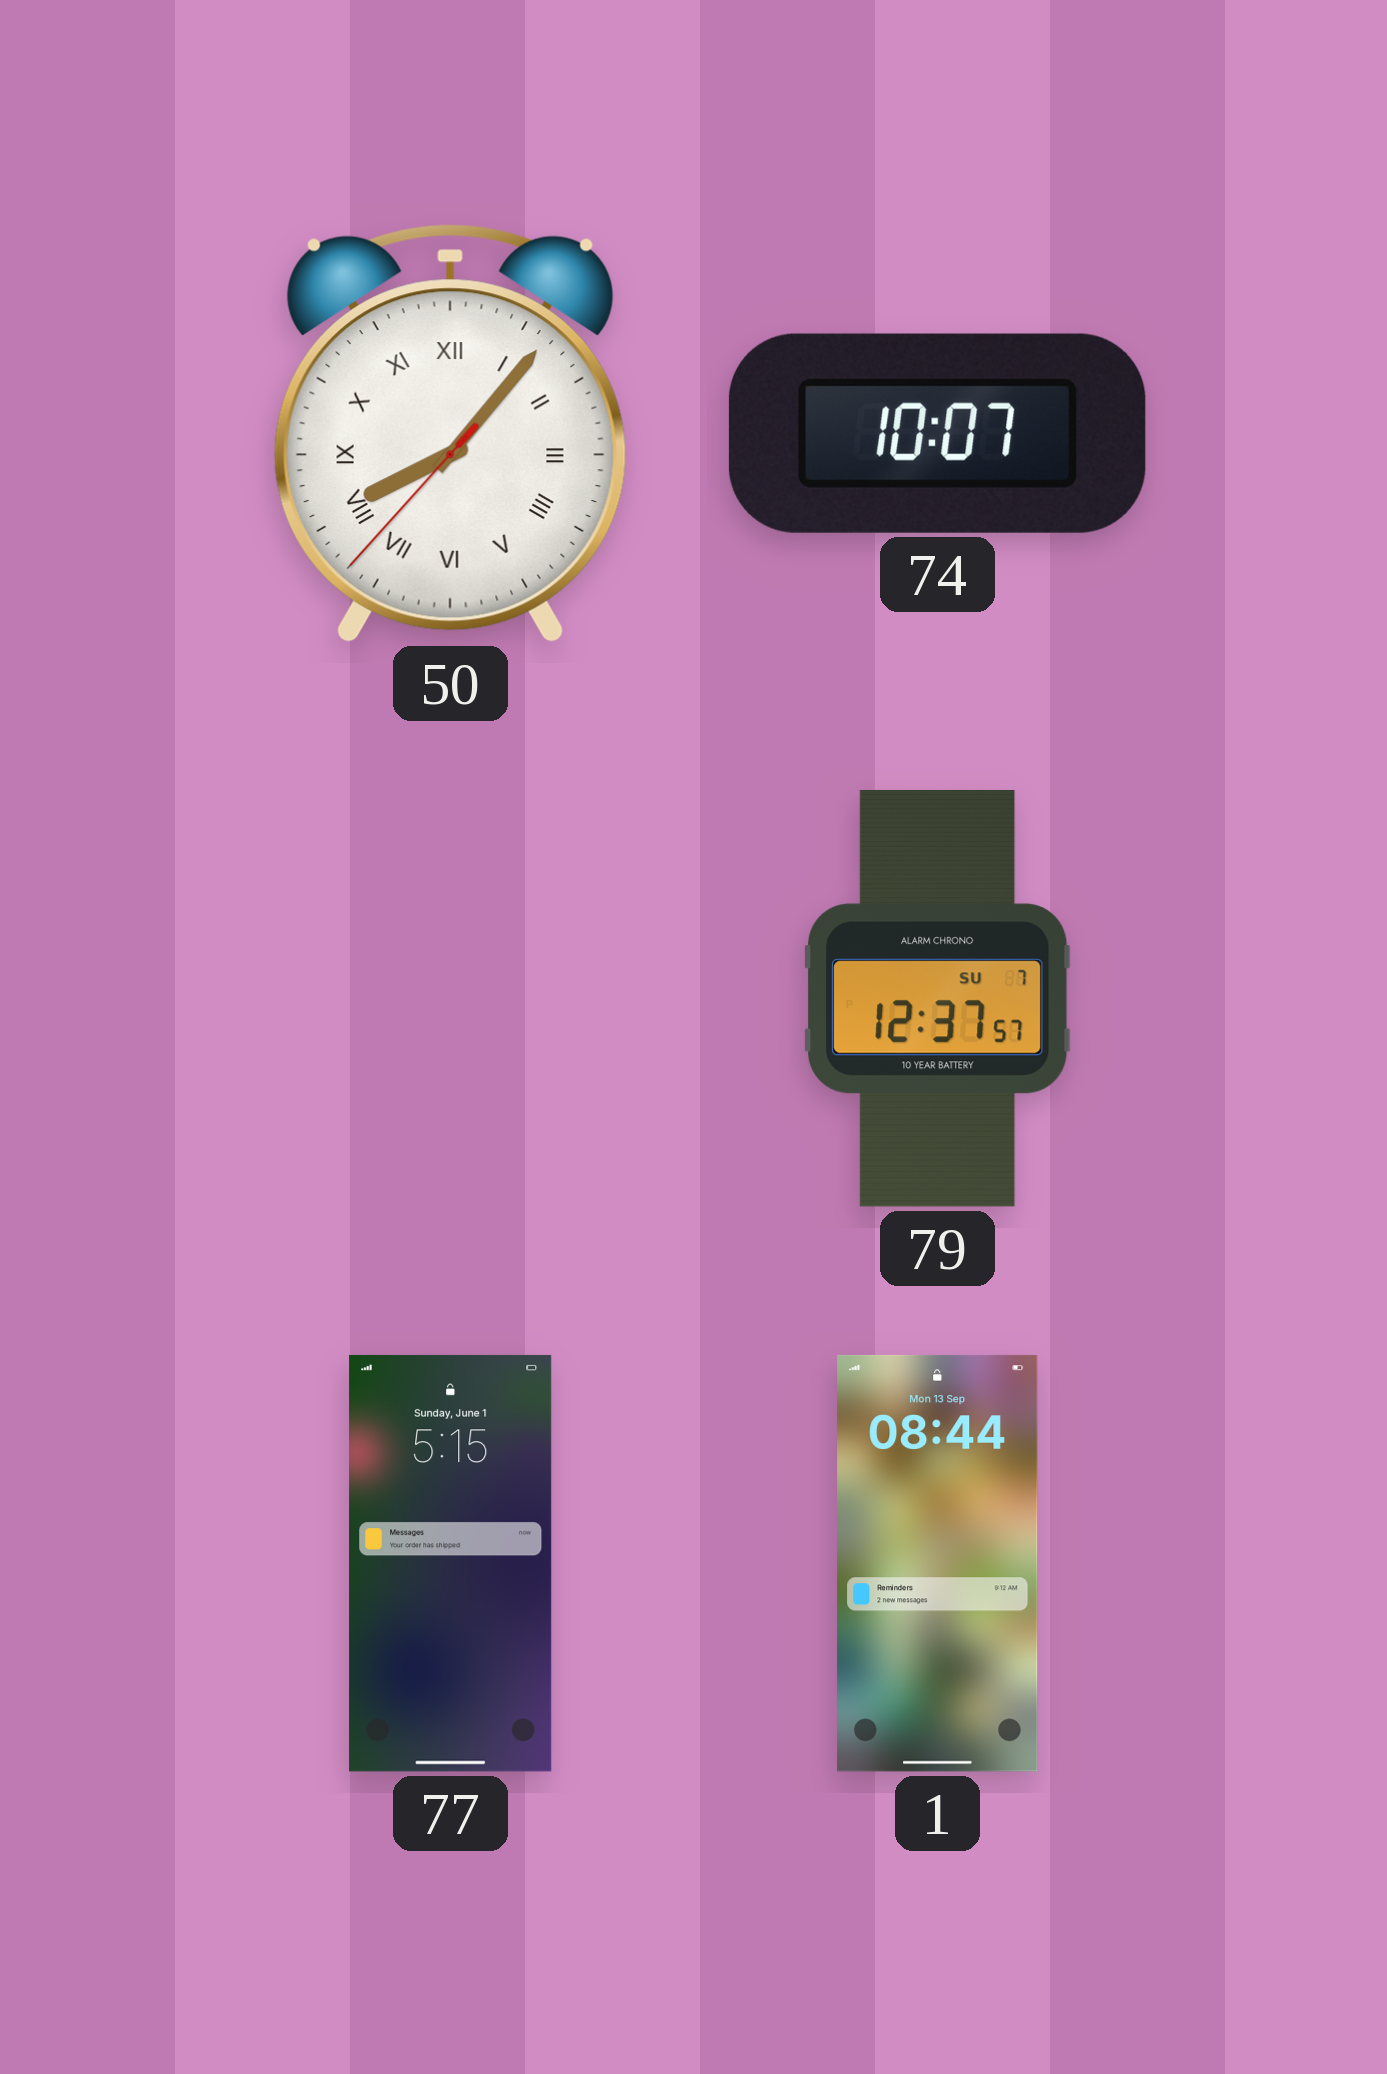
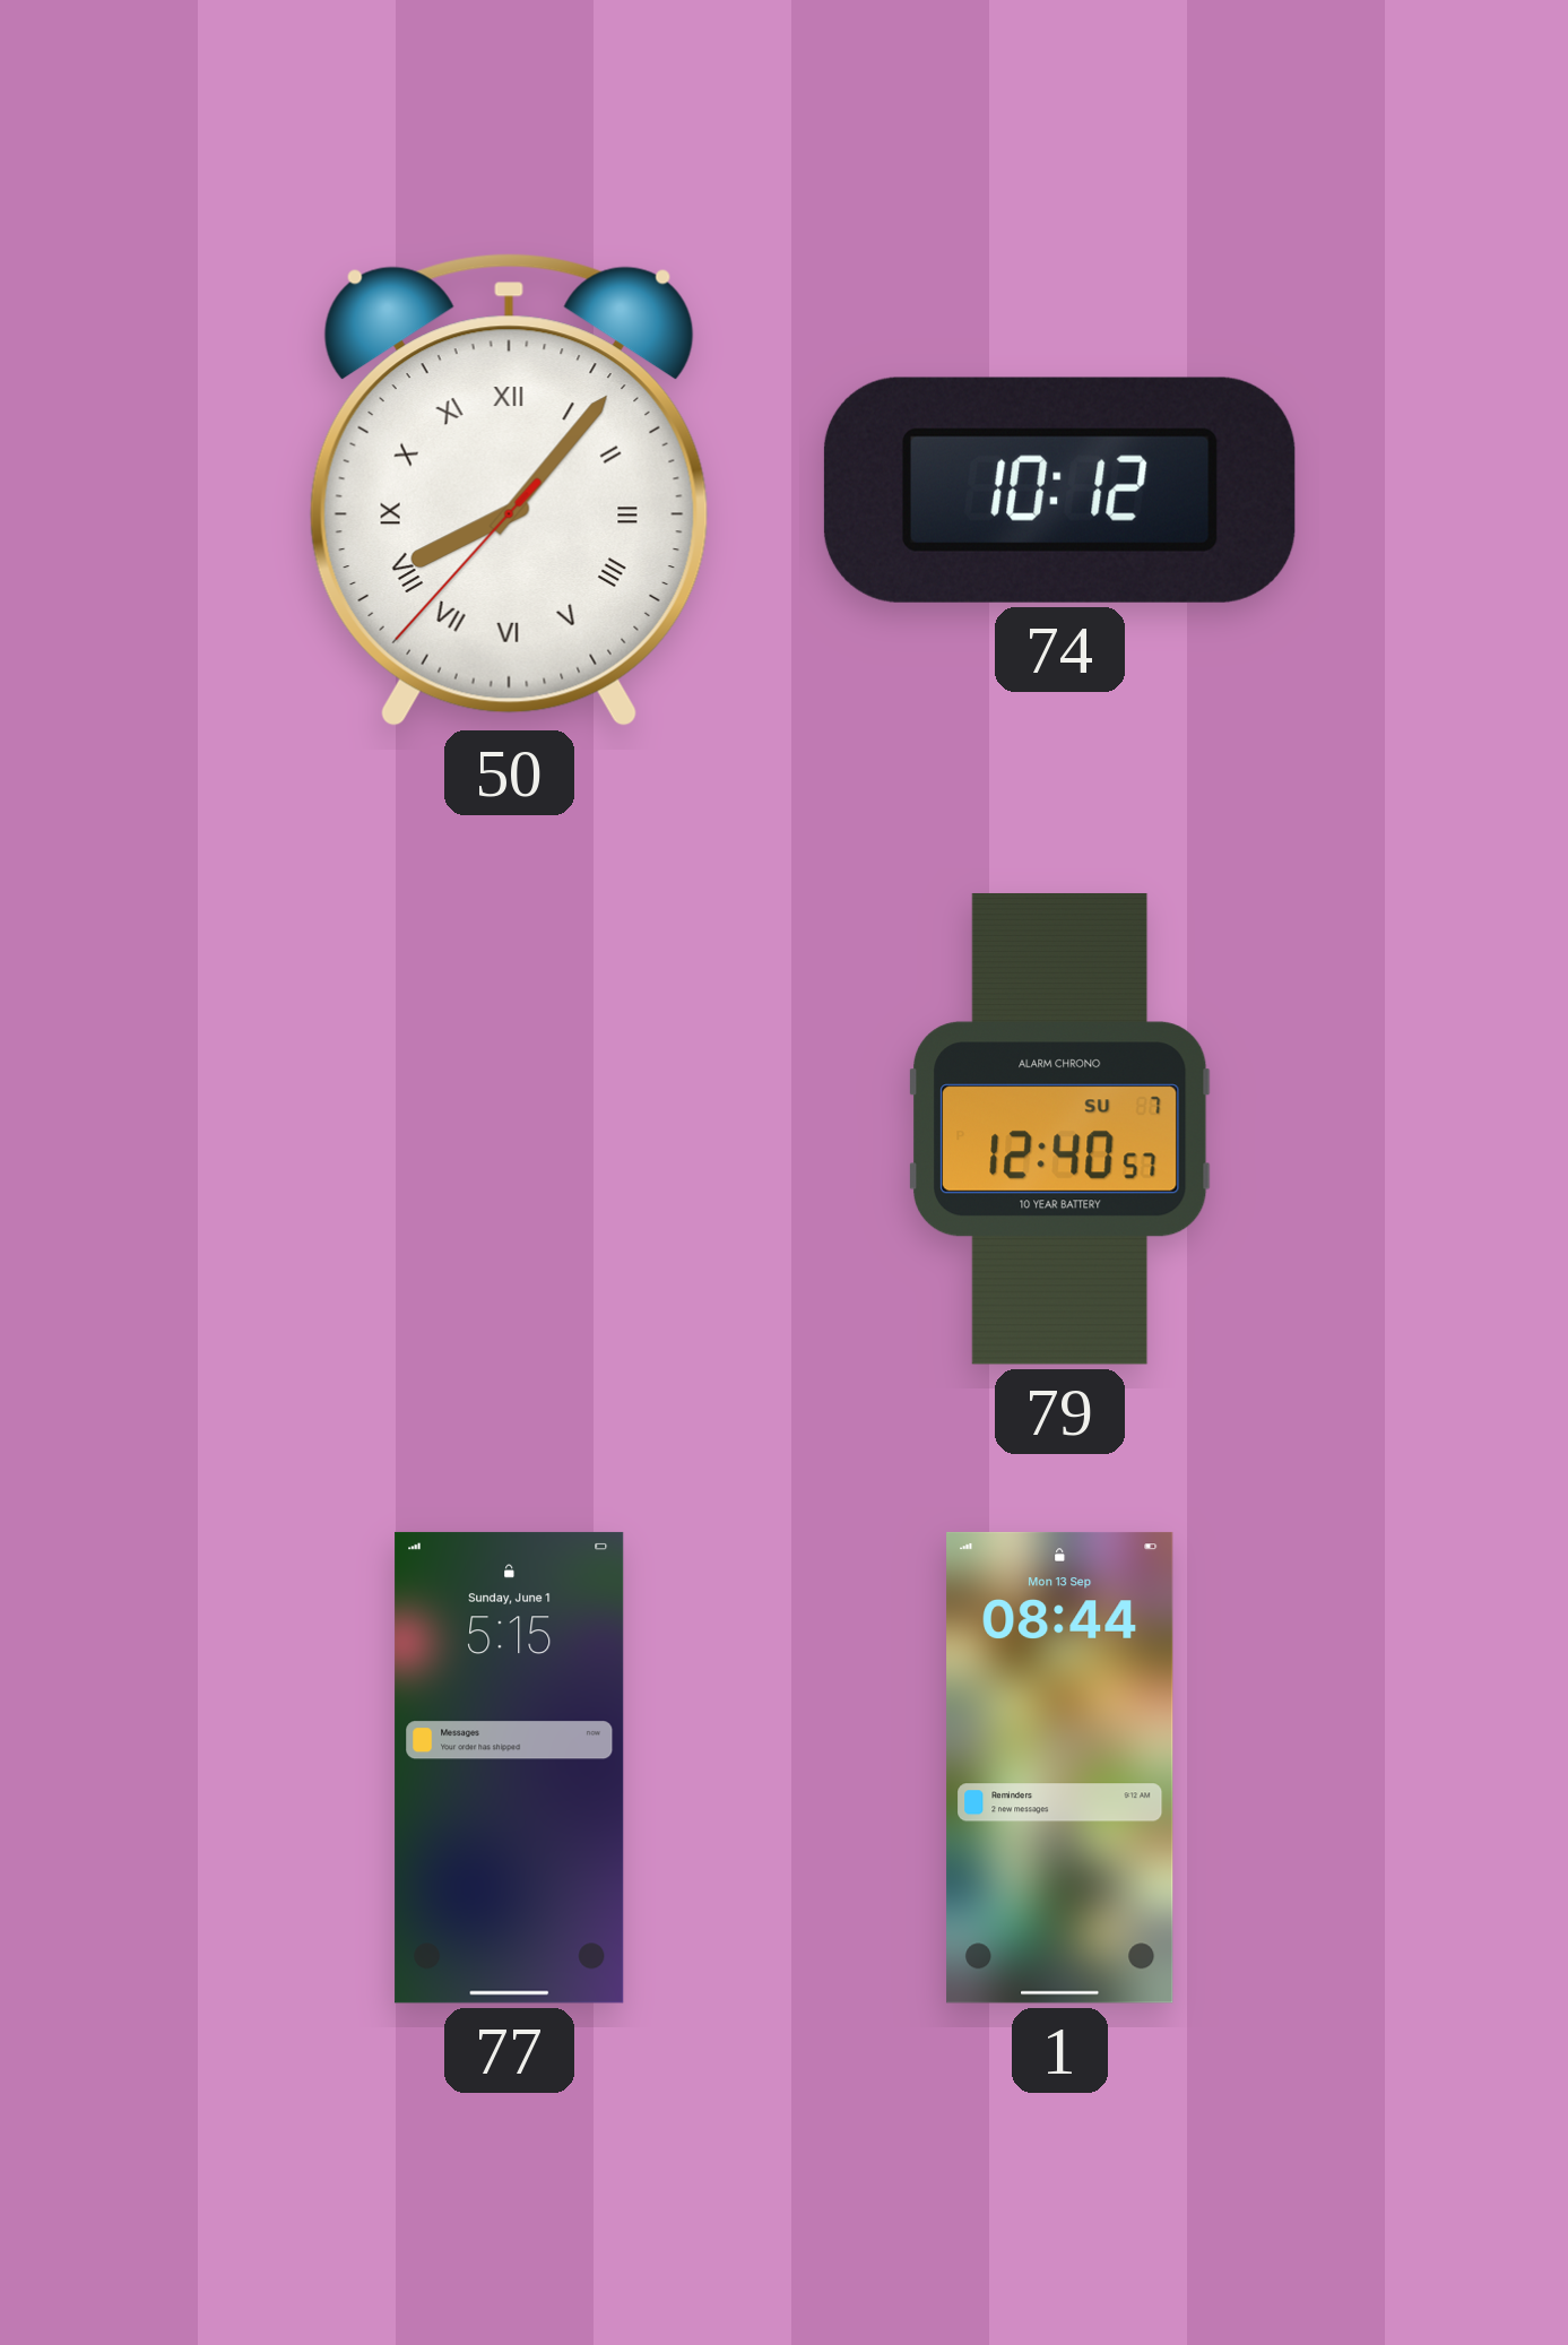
74: 10:07 -> 10:12
79: 12:37 -> 12:40
